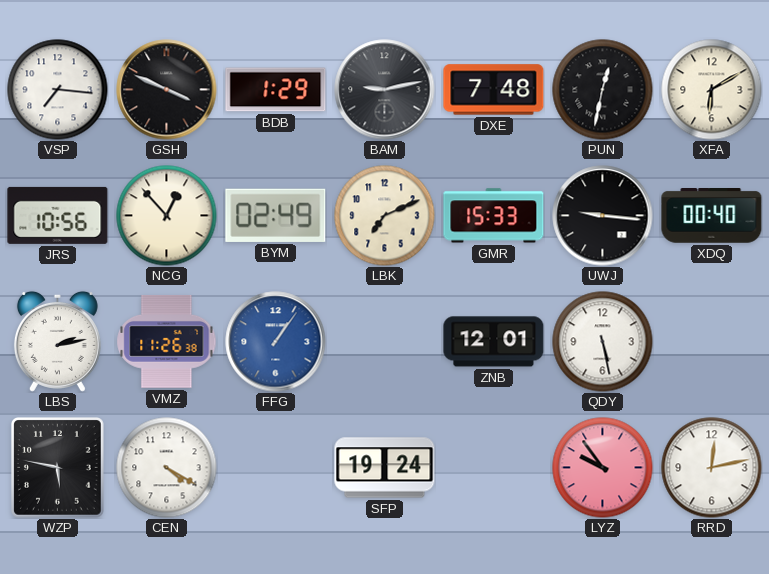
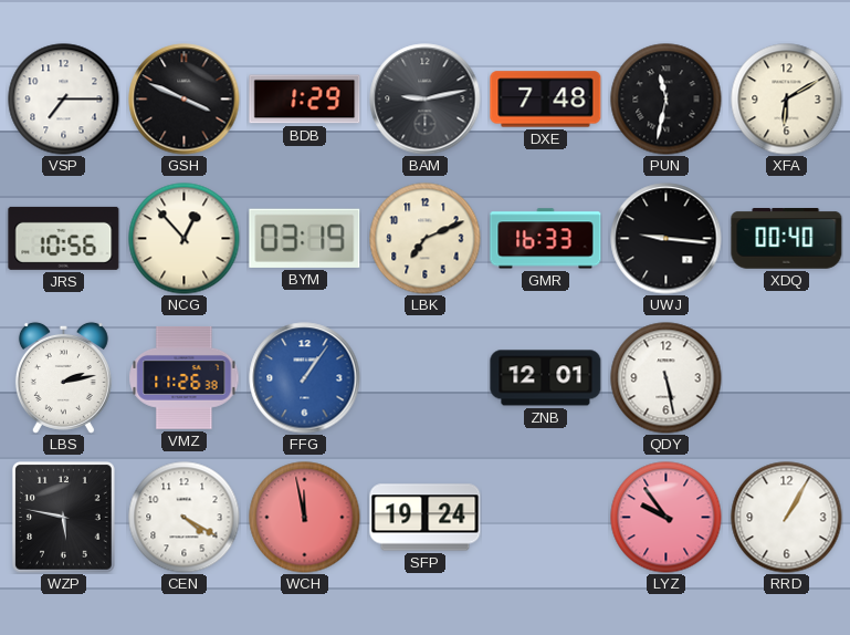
VSP: 7:16 -> 7:15
PUN: 12:32 -> 11:32
BYM: 02:49 -> 03:19
GMR: 15:33 -> 16:33
WCH: none -> 11:58
RRD: 12:13 -> 1:05
